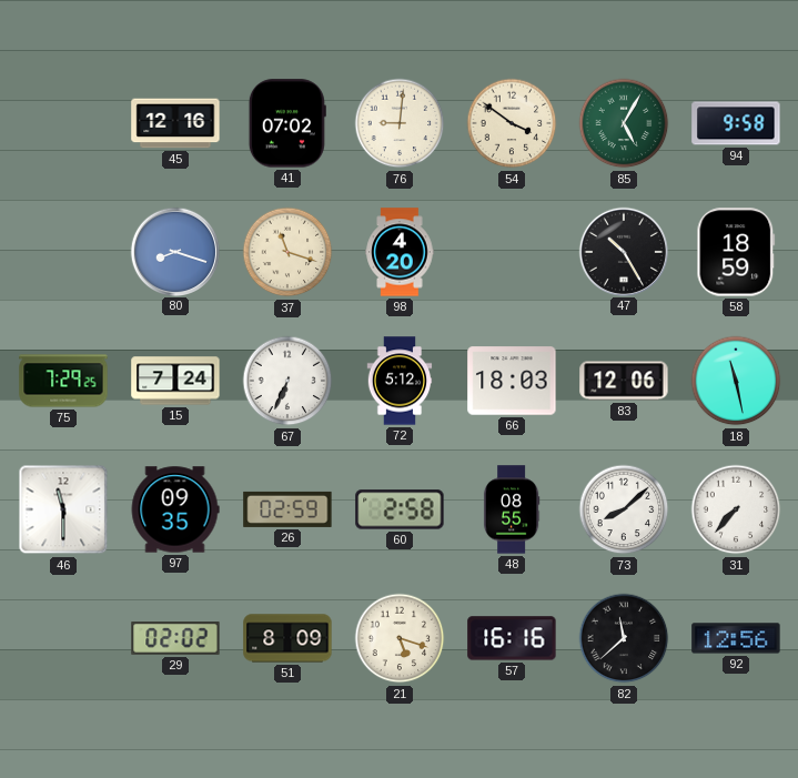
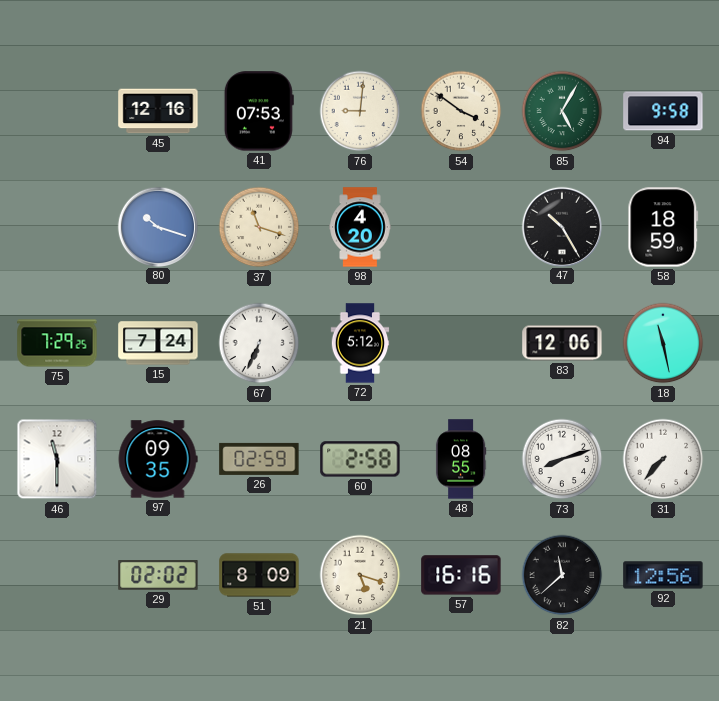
41: 07:02 -> 07:53
80: 8:18 -> 10:18
66: 18:03 -> none
73: 8:08 -> 8:12
